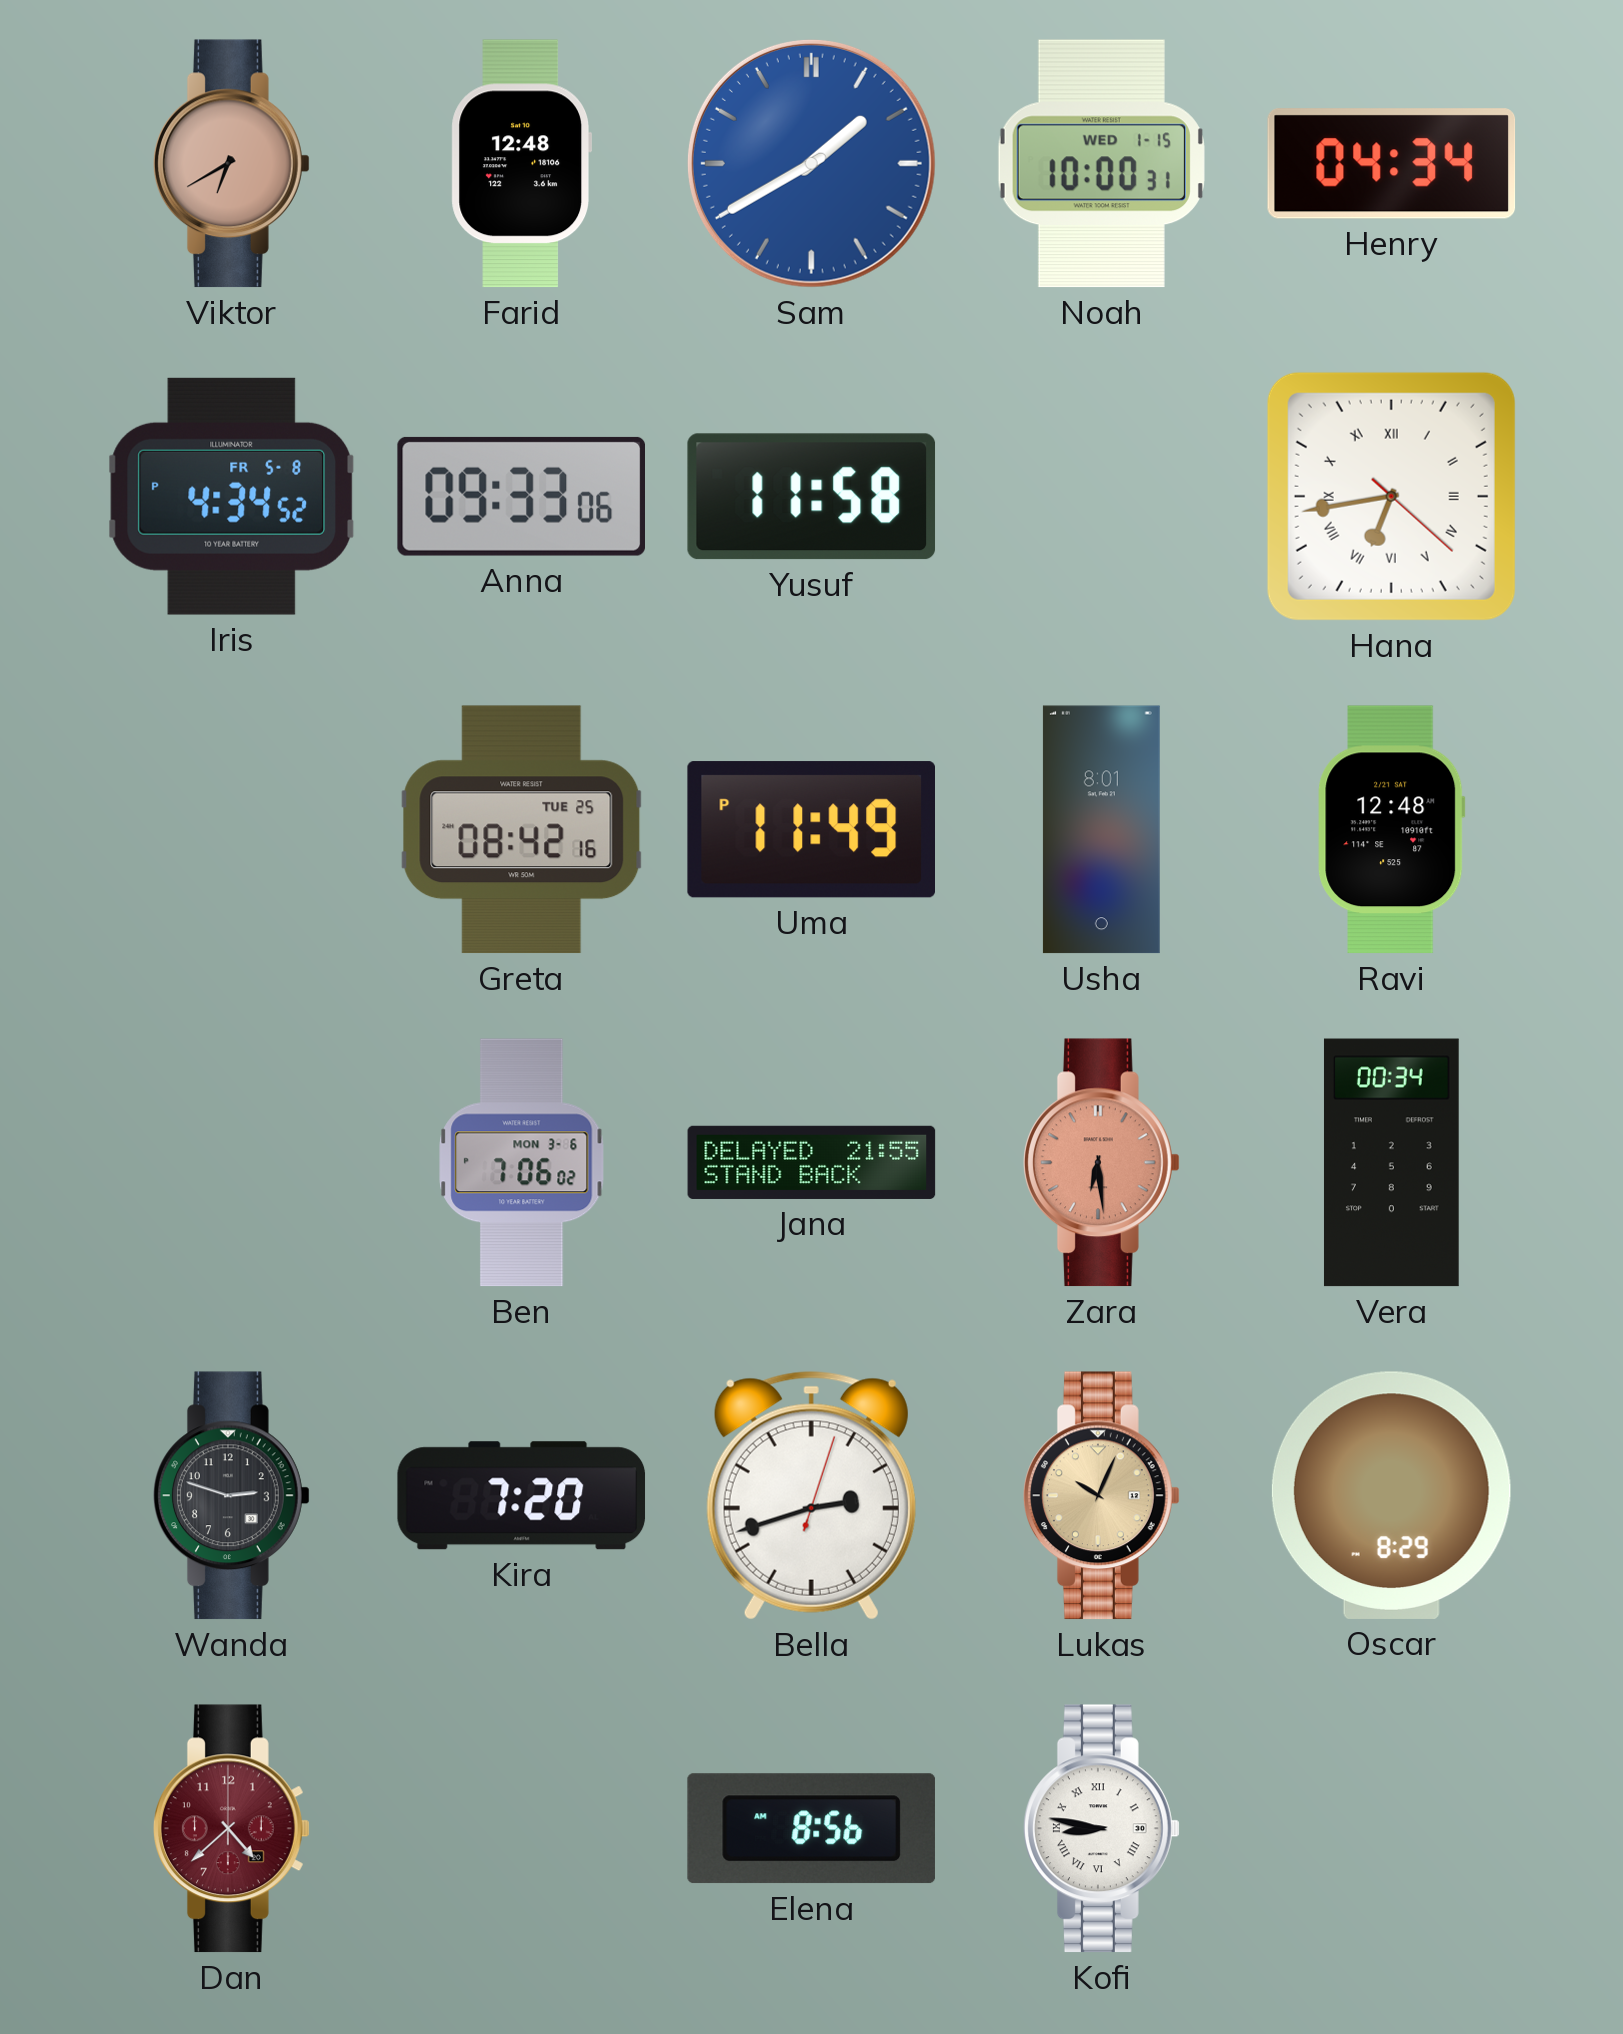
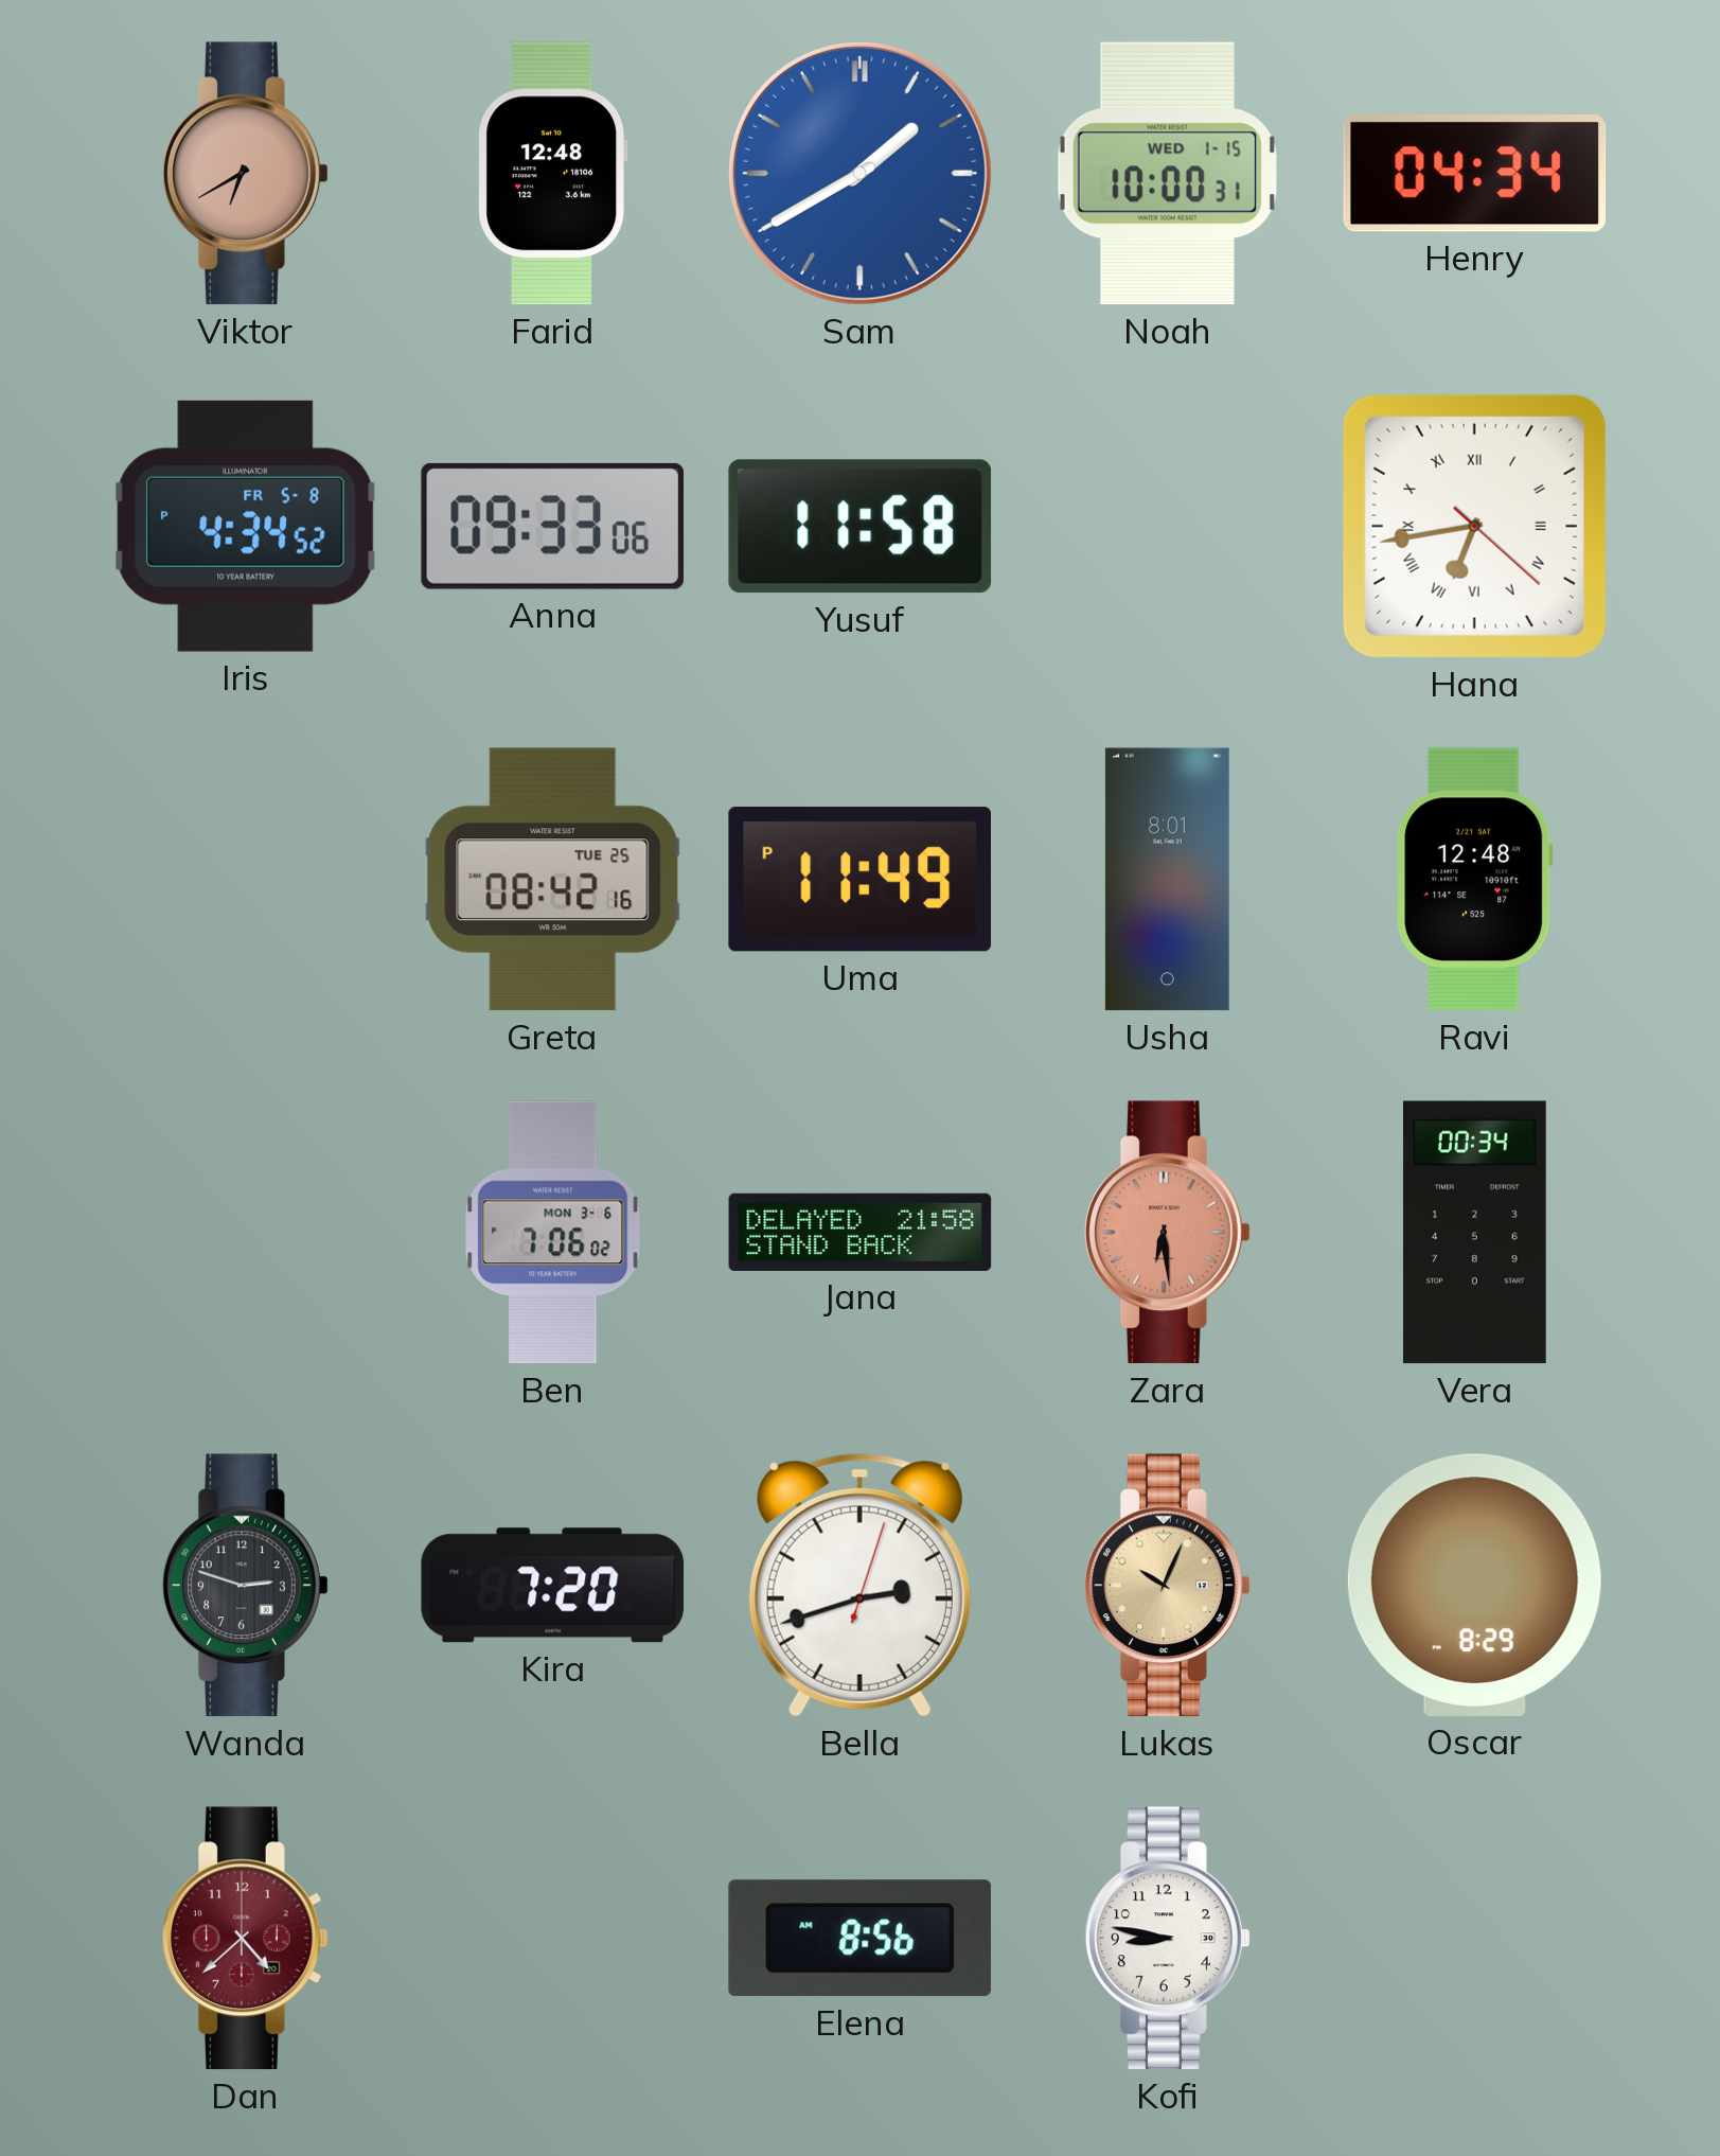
Jana: 21:55 -> 21:58
Kofi numerals: Roman -> Arabic
